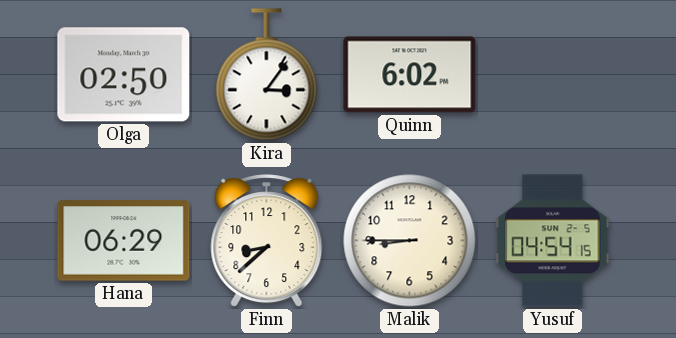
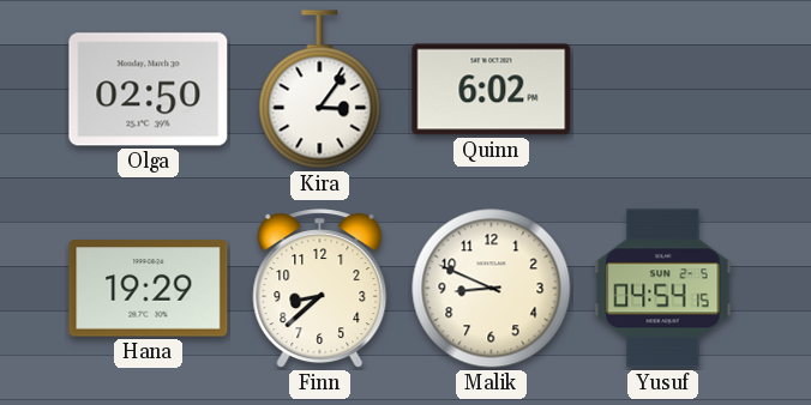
Hana: 06:29 -> 19:29
Malik: 8:45 -> 8:49
